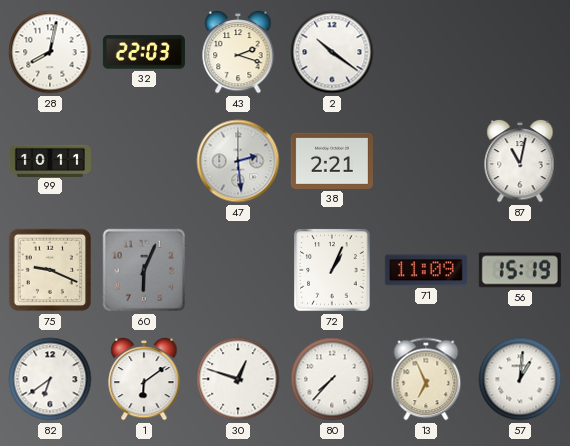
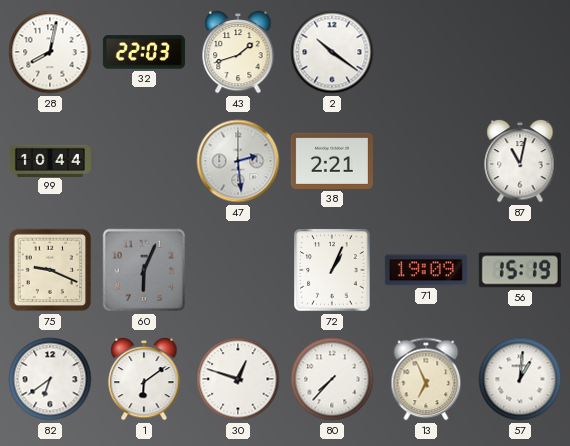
43: 2:18 -> 1:42
99: 10:11 -> 10:44
71: 11:09 -> 19:09
